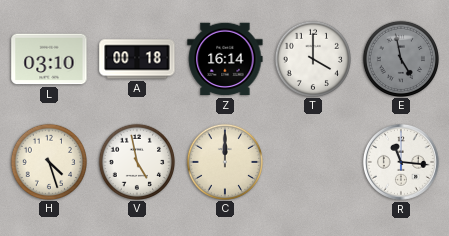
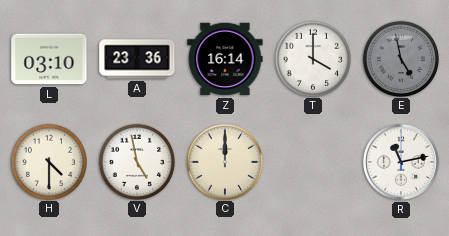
A: 00:18 -> 23:36
H: 4:27 -> 4:30
R: 11:16 -> 11:13
